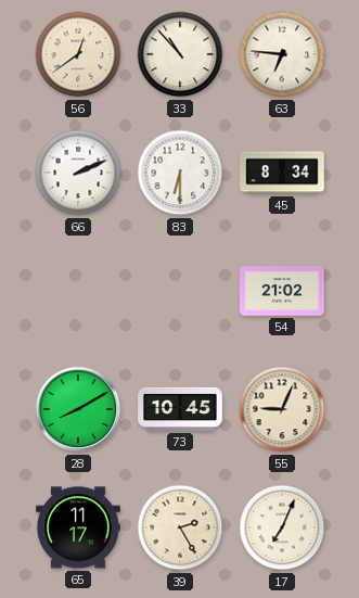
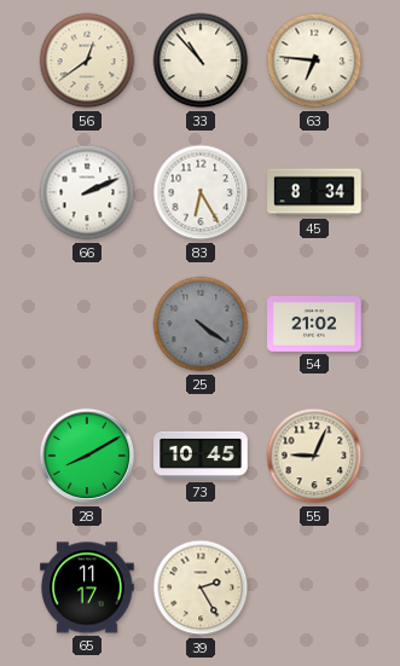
83: 6:30 -> 6:25
25: none -> 4:21
17: 7:04 -> none
